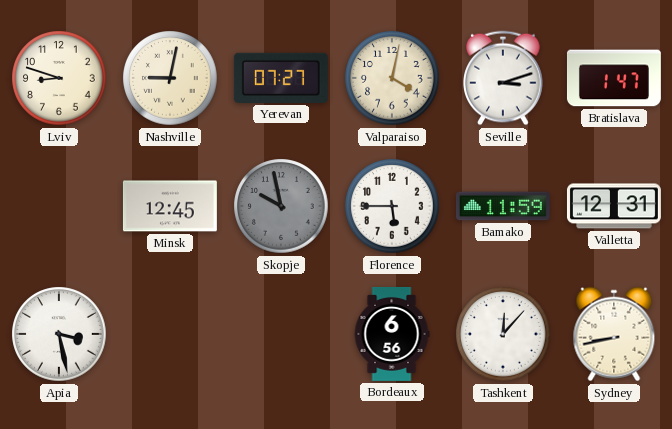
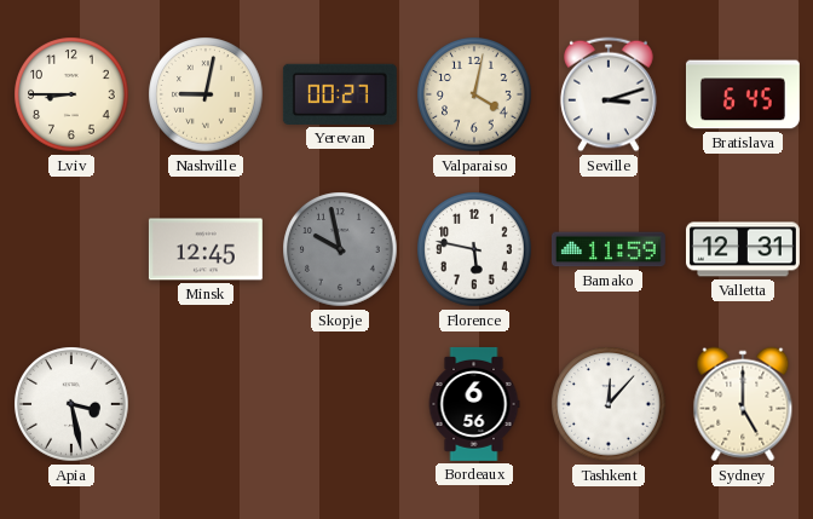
Lviv: 8:48 -> 8:45
Yerevan: 07:27 -> 00:27
Bratislava: 1:47 -> 6:45
Florence: 5:45 -> 5:47
Sydney: 8:43 -> 5:00
